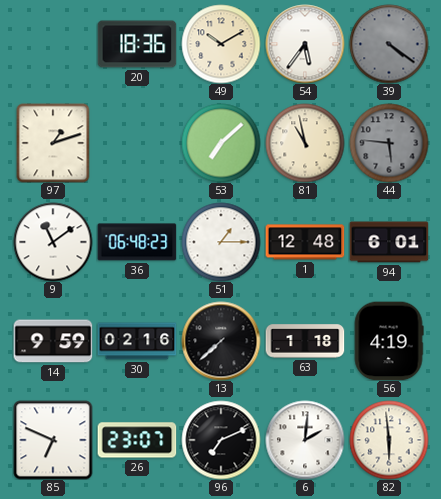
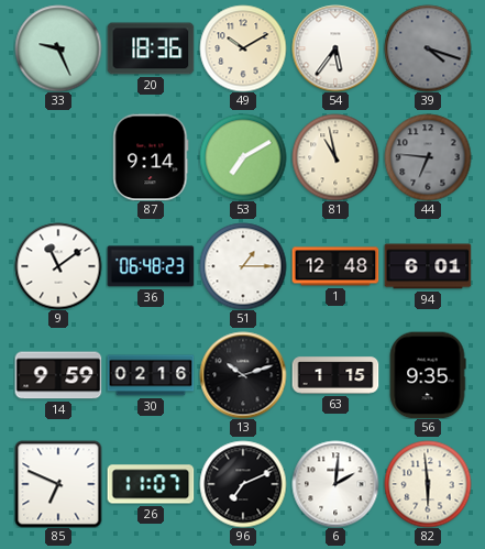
33: none -> 9:26
39: 4:21 -> 4:18
97: 1:12 -> none
87: none -> 9:14
53: 7:08 -> 7:10
44: 5:46 -> 6:46
13: 7:38 -> 10:12
63: 1:18 -> 1:15
56: 4:19 -> 9:35
26: 23:07 -> 11:07
